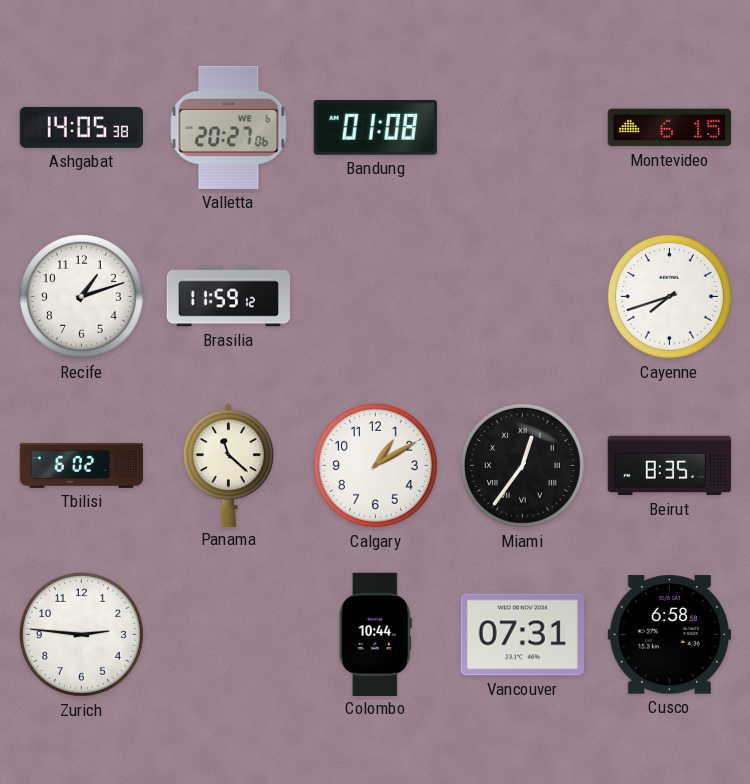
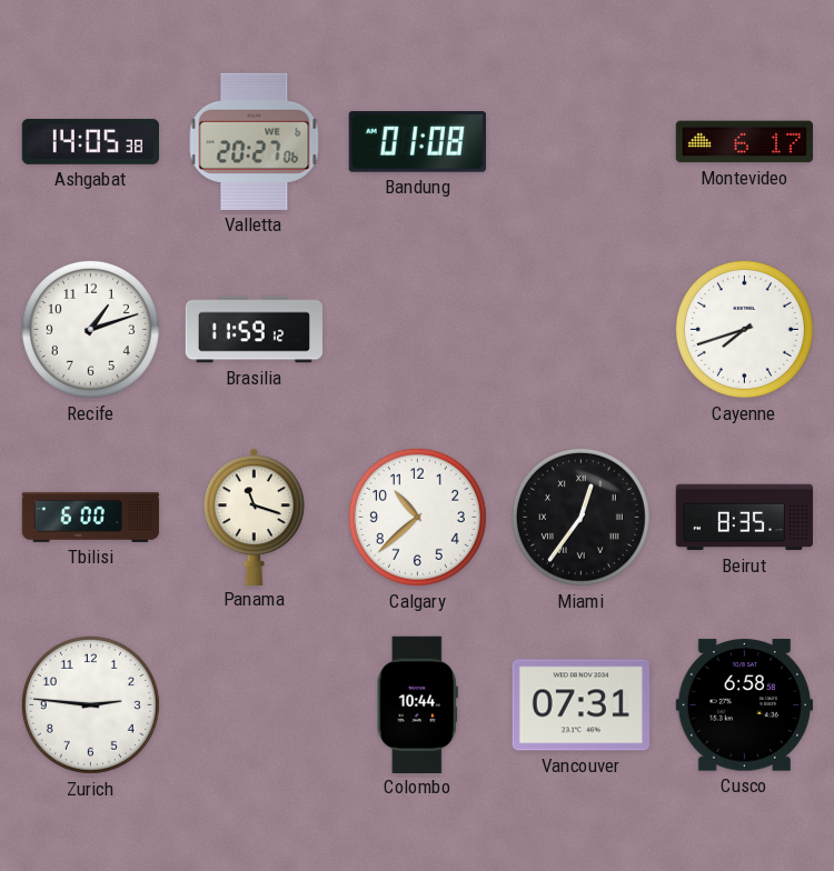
Montevideo: 6:15 -> 6:17
Tbilisi: 6:02 -> 6:00
Panama: 11:22 -> 11:18
Calgary: 1:10 -> 10:38
